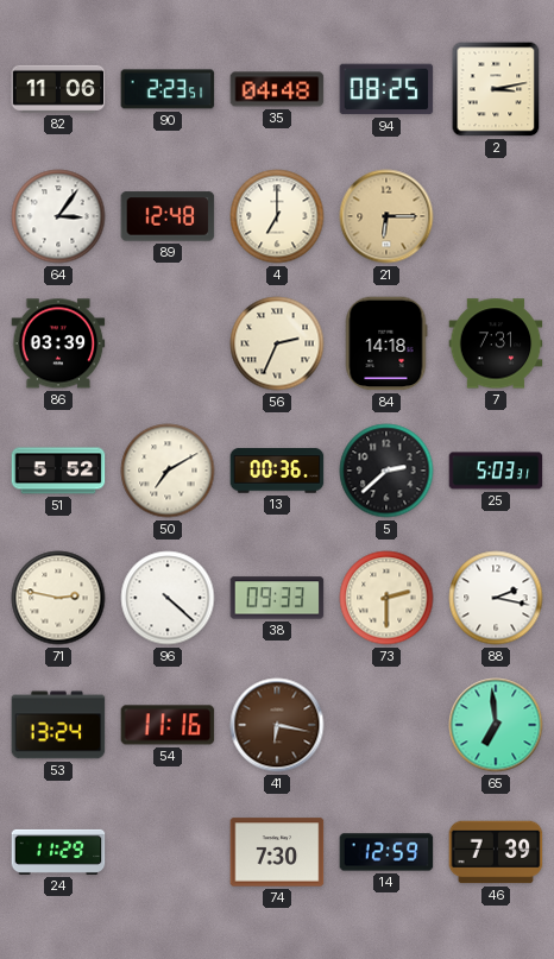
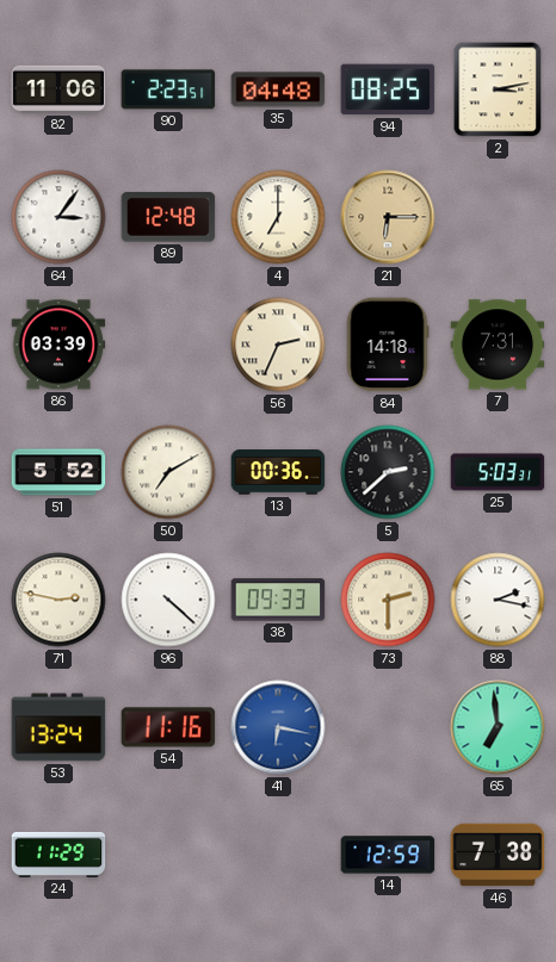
41 dial: brown -> blue
74: 7:30 -> none
46: 7:39 -> 7:38
